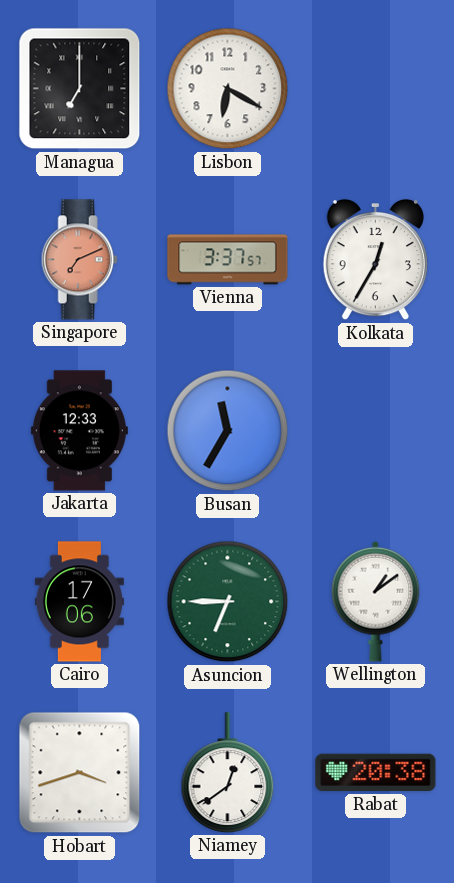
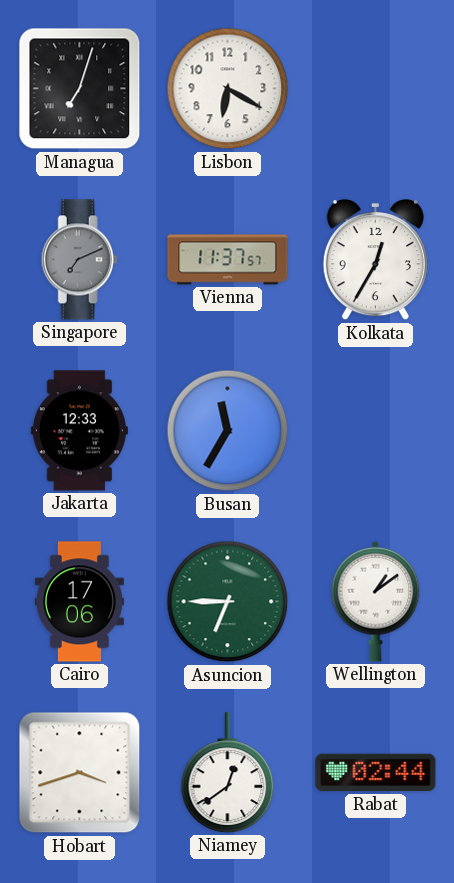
Managua: 7:00 -> 7:03
Singapore dial: salmon -> grey
Vienna: 3:37 -> 11:37
Rabat: 20:38 -> 02:44
